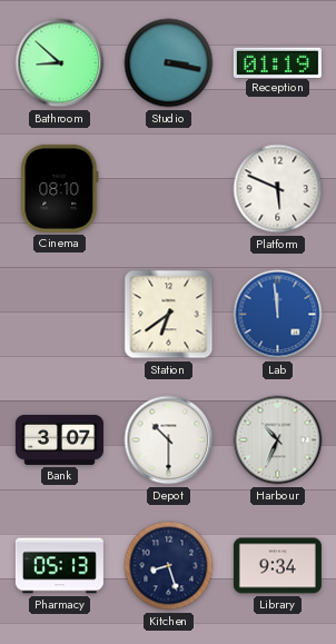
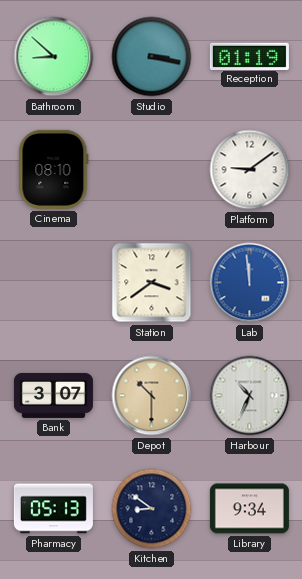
Platform: 5:49 -> 9:09
Station: 6:39 -> 3:39
Depot dial: white -> champagne
Kitchen: 8:27 -> 8:51
